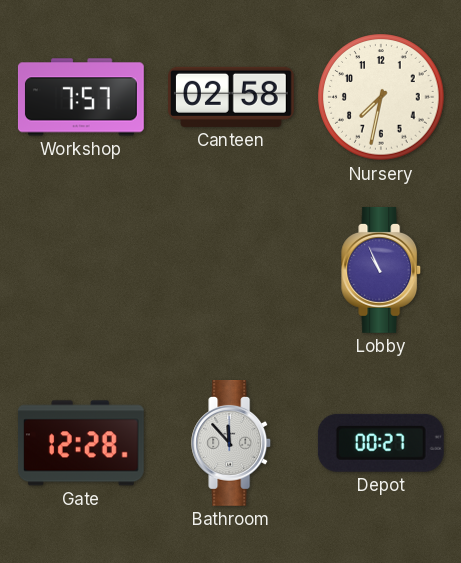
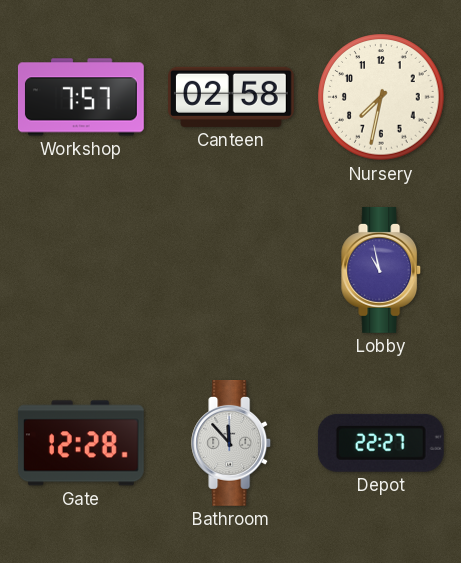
Lobby: 10:56 -> 10:58
Depot: 00:27 -> 22:27
